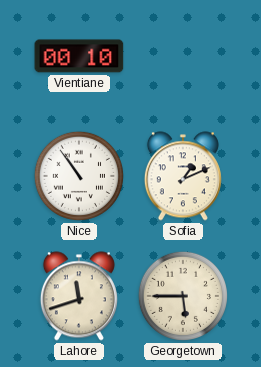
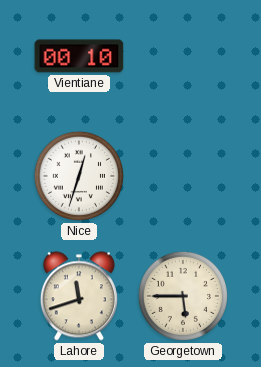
Nice: 10:54 -> 12:33
Sofia: 1:11 -> none
